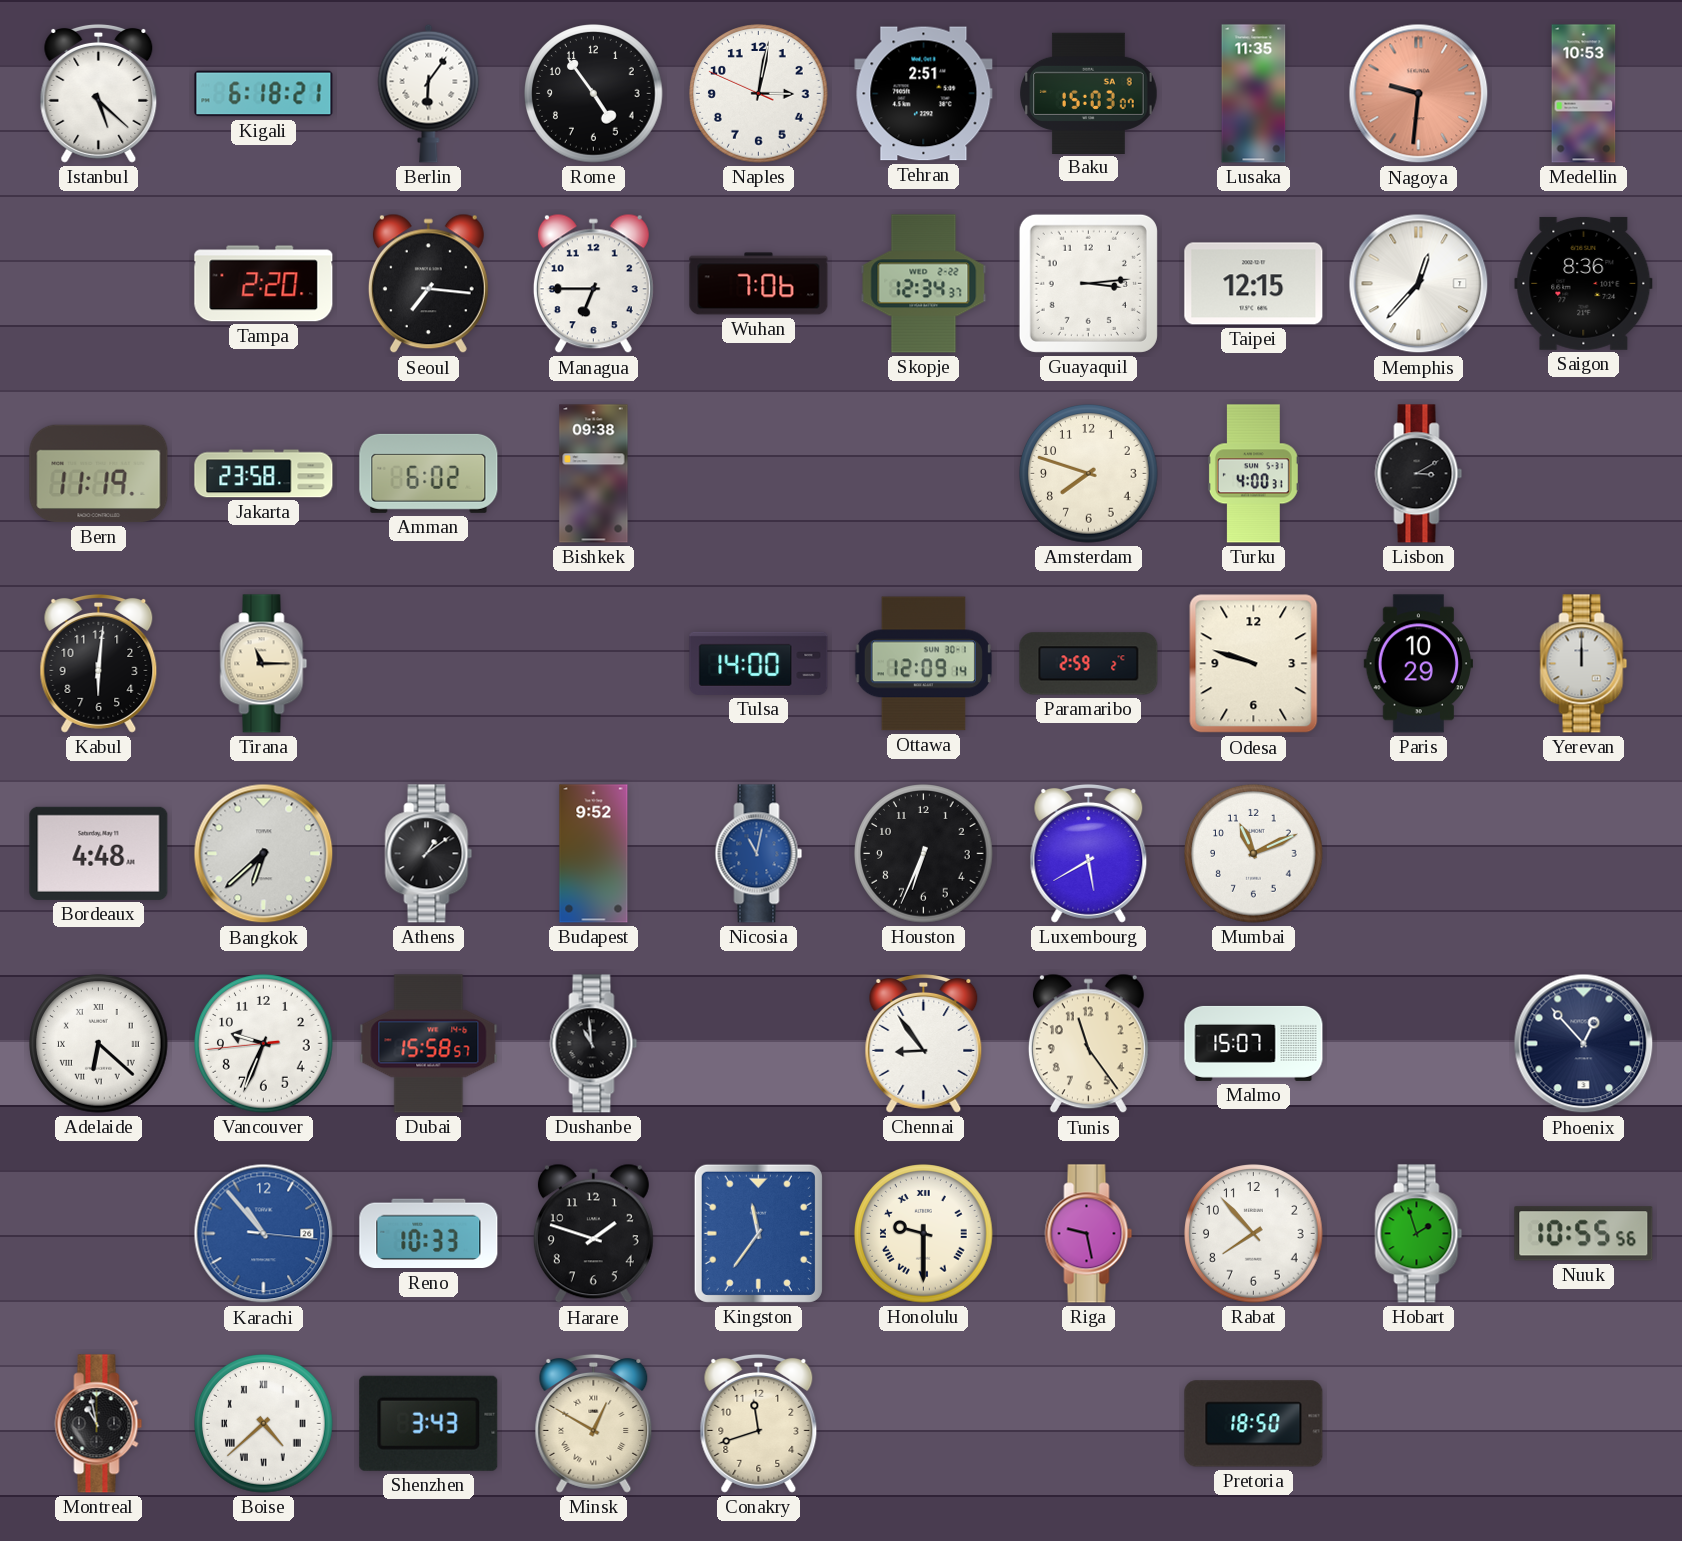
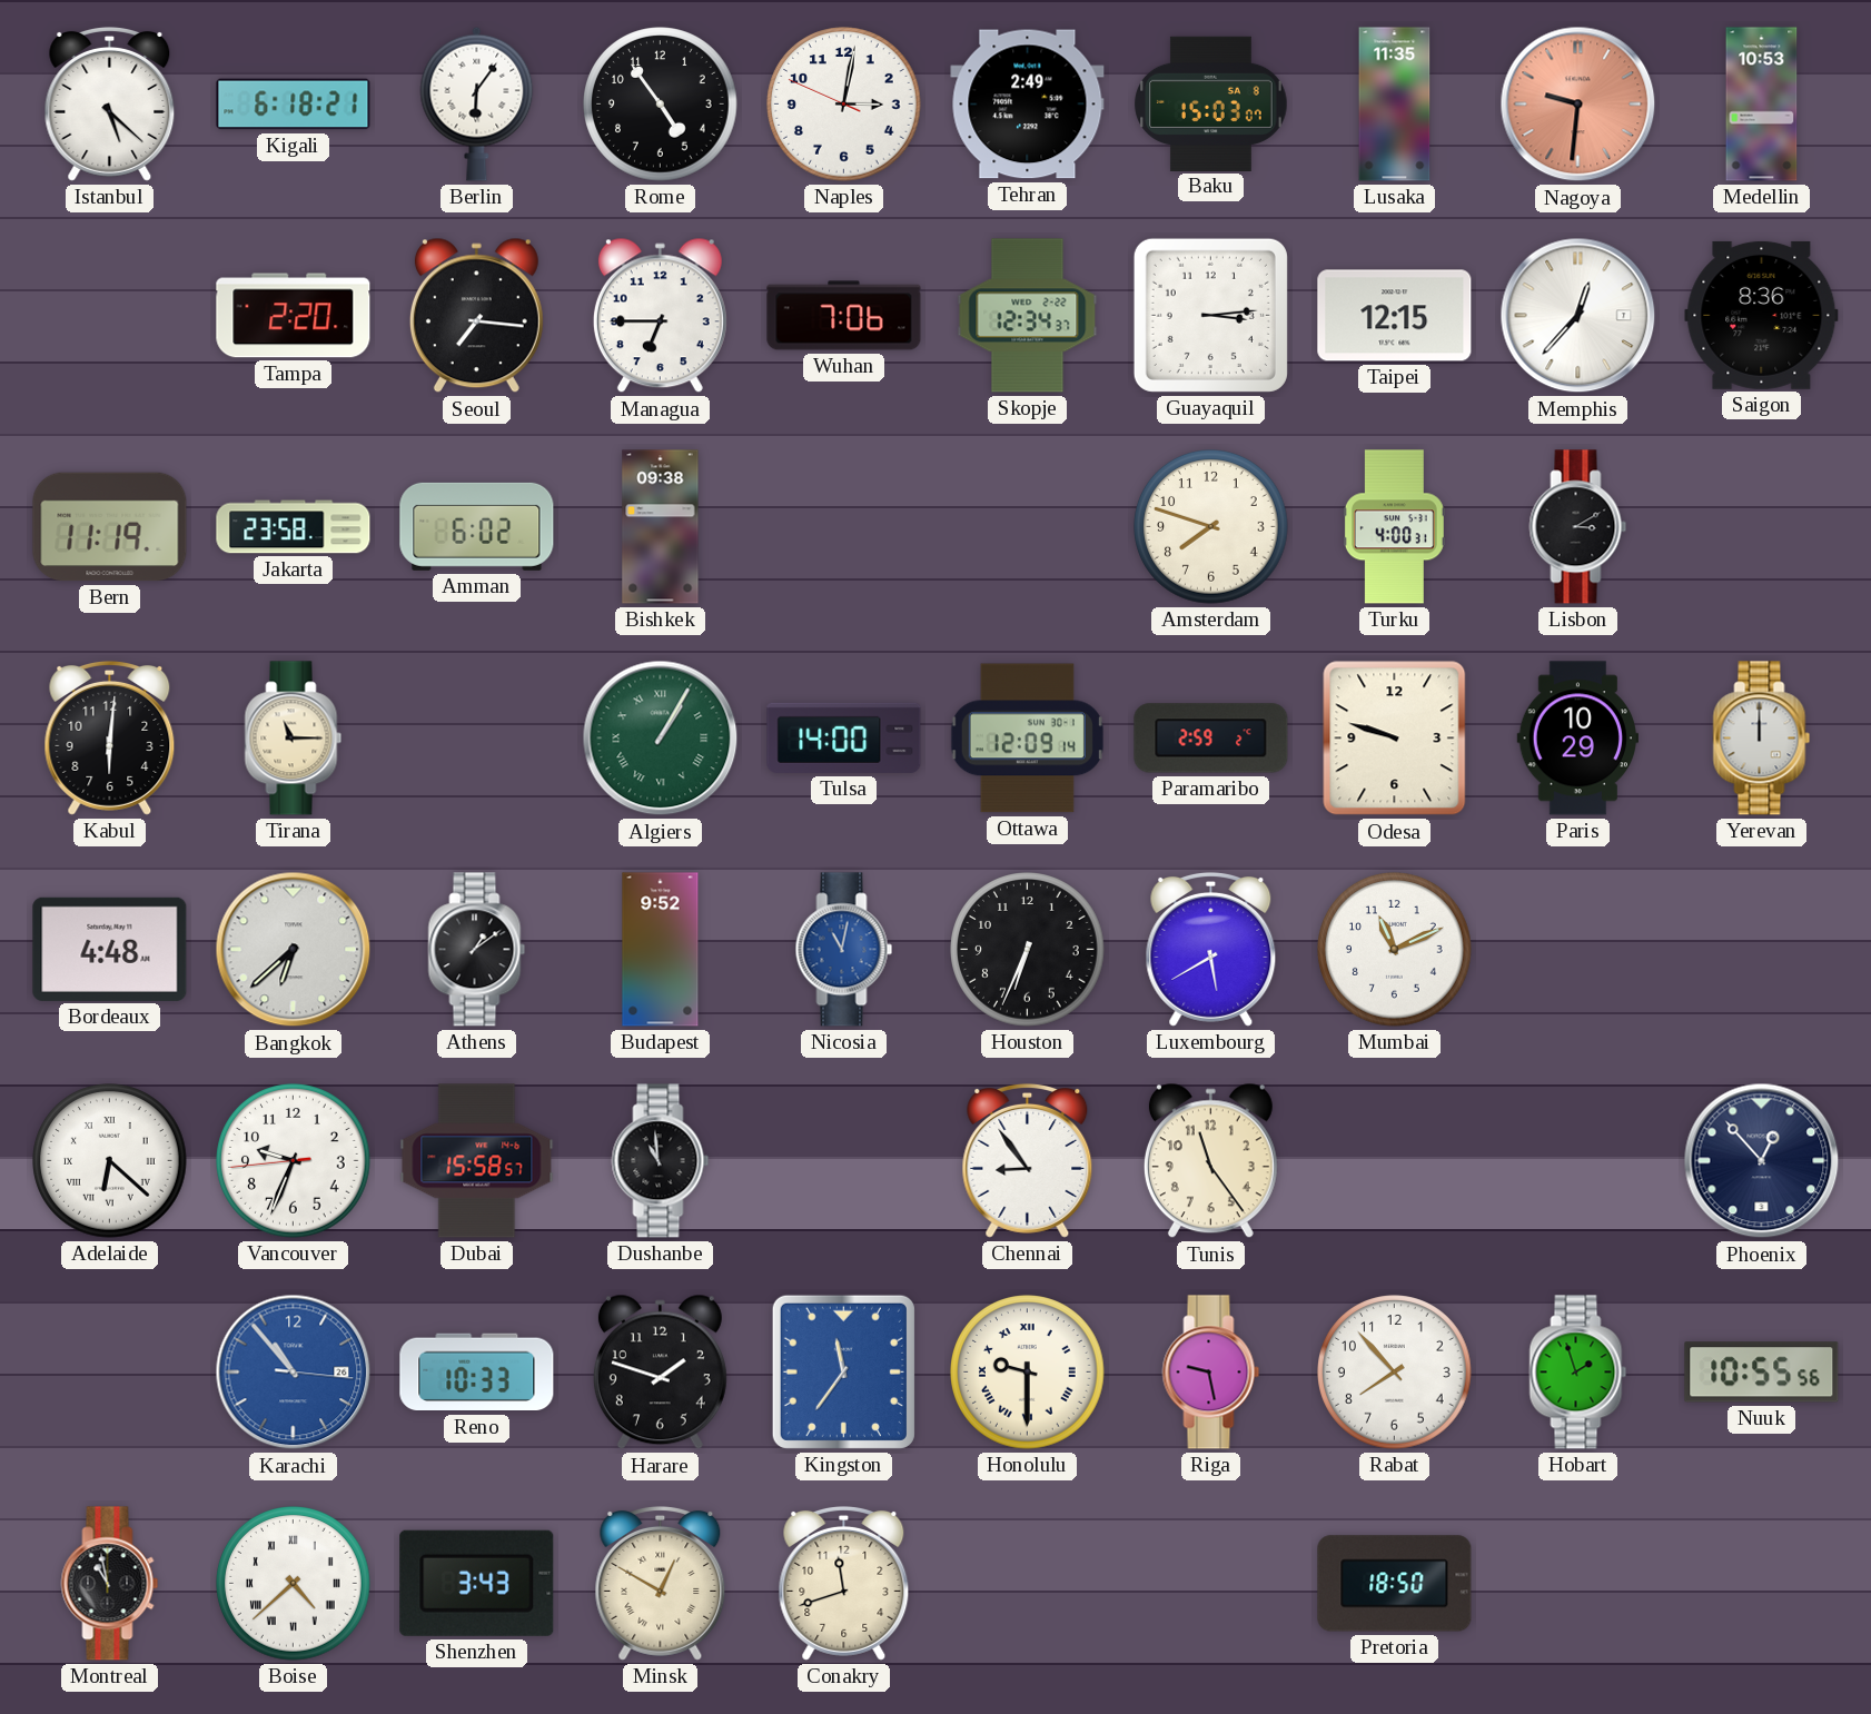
Tehran: 2:51 -> 2:49
Algiers: none -> 1:05
Malmo: 15:07 -> none
